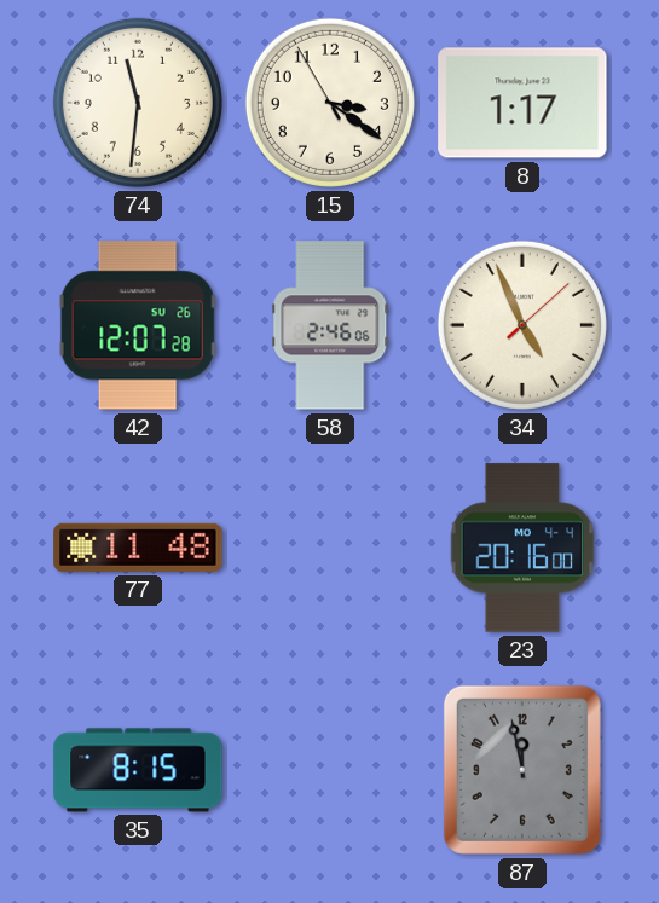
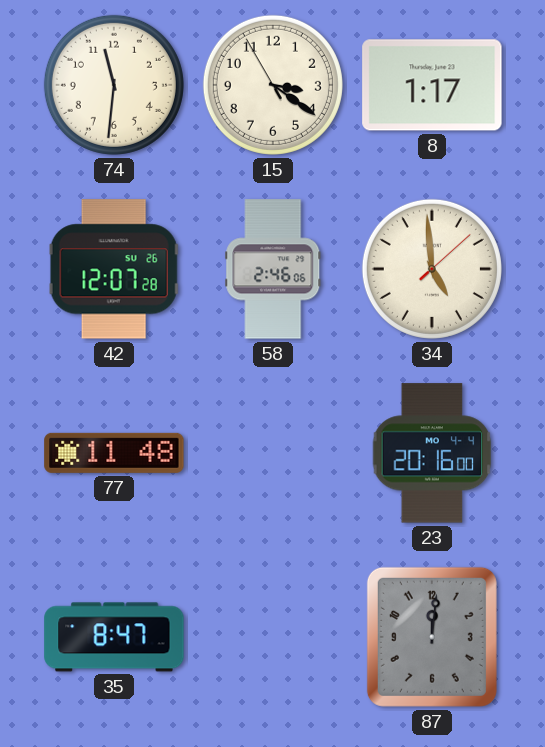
34: 4:56 -> 4:59
35: 8:15 -> 8:47
87: 11:58 -> 12:01
